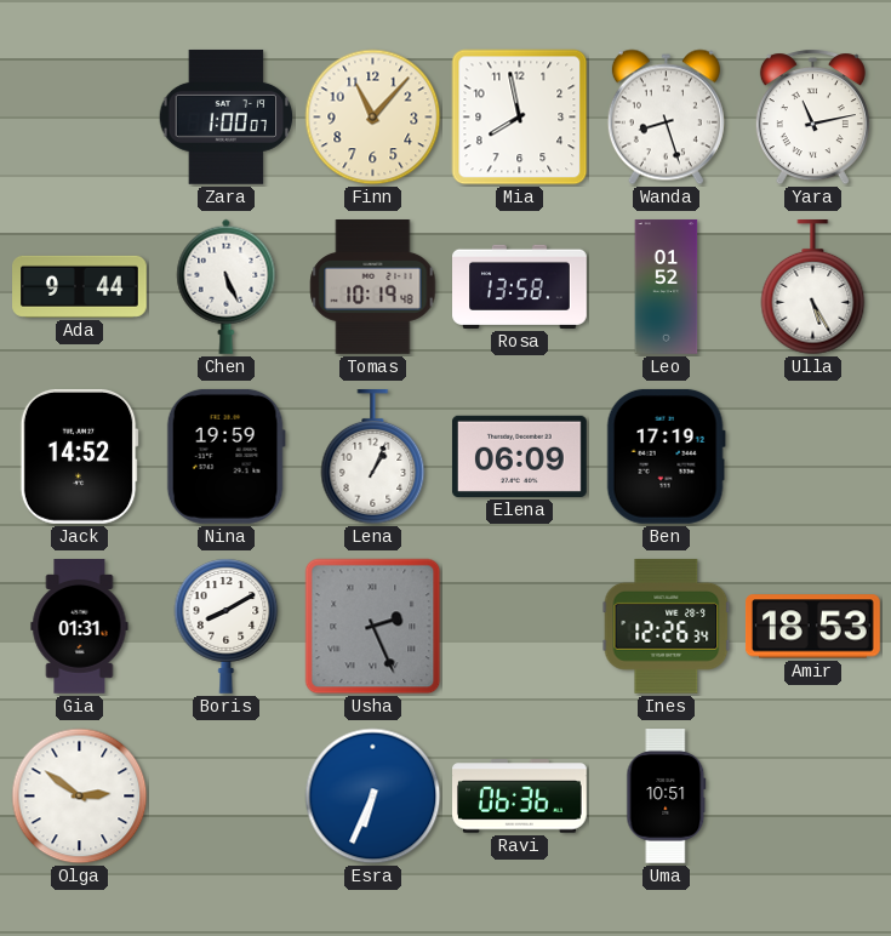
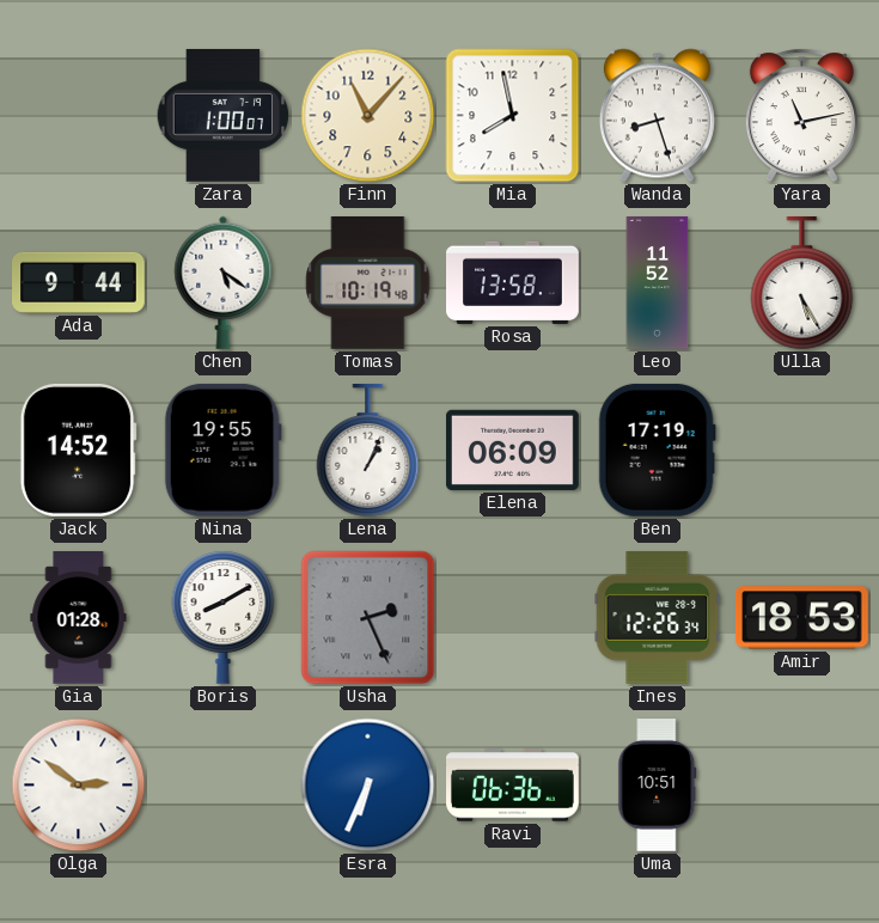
Chen: 5:26 -> 5:21
Leo: 01:52 -> 11:52
Nina: 19:59 -> 19:55
Gia: 01:31 -> 01:28
